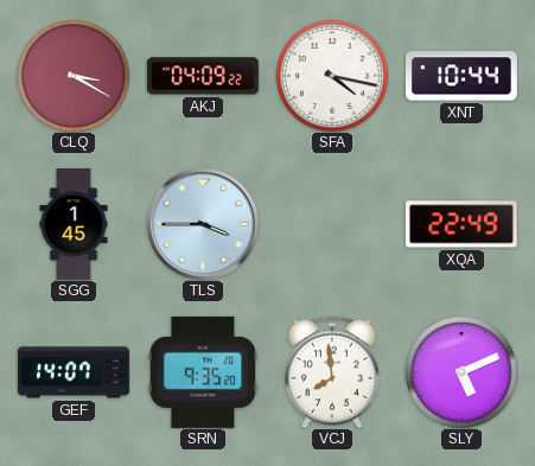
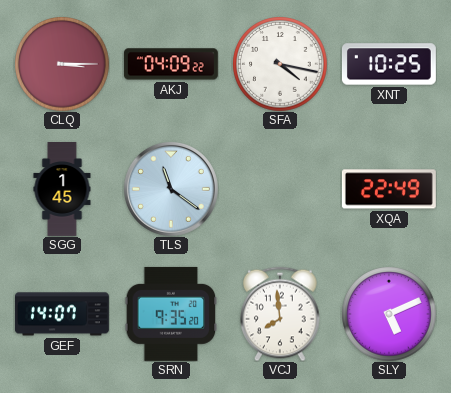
CLQ: 3:20 -> 3:15
XNT: 10:44 -> 10:25
TLS: 3:45 -> 11:21
